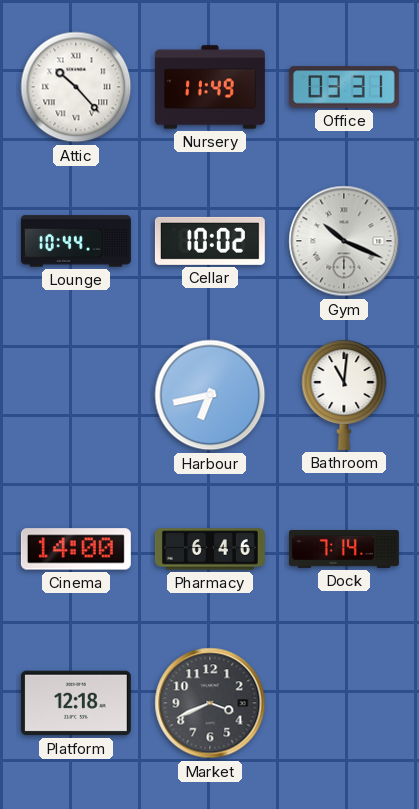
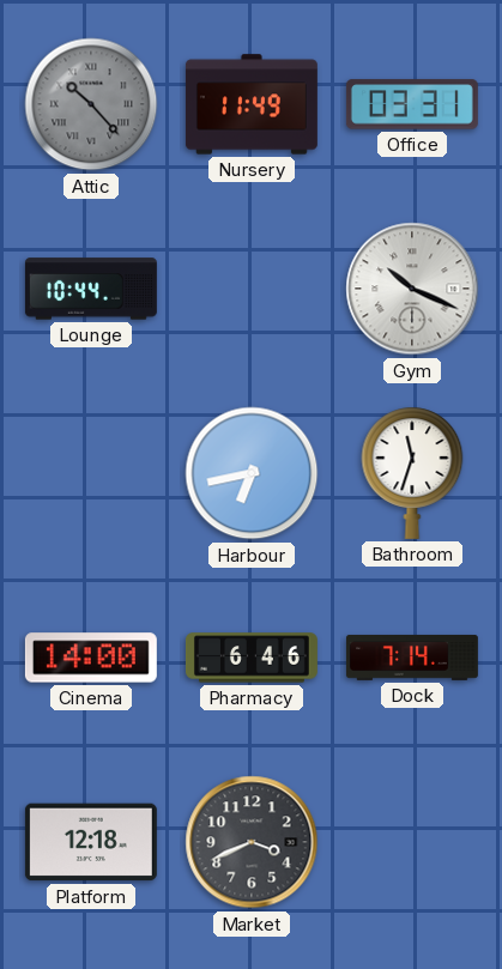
Attic dial: white -> grey
Cellar: 10:02 -> none
Bathroom: 11:01 -> 11:33
